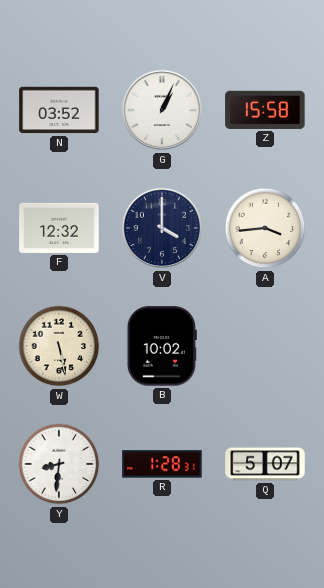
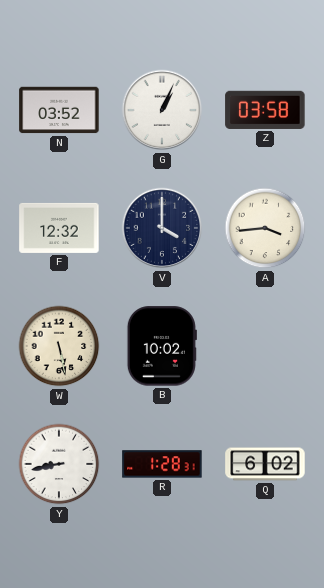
Z: 15:58 -> 03:58
Y: 8:31 -> 8:43
Q: 5:07 -> 6:02
